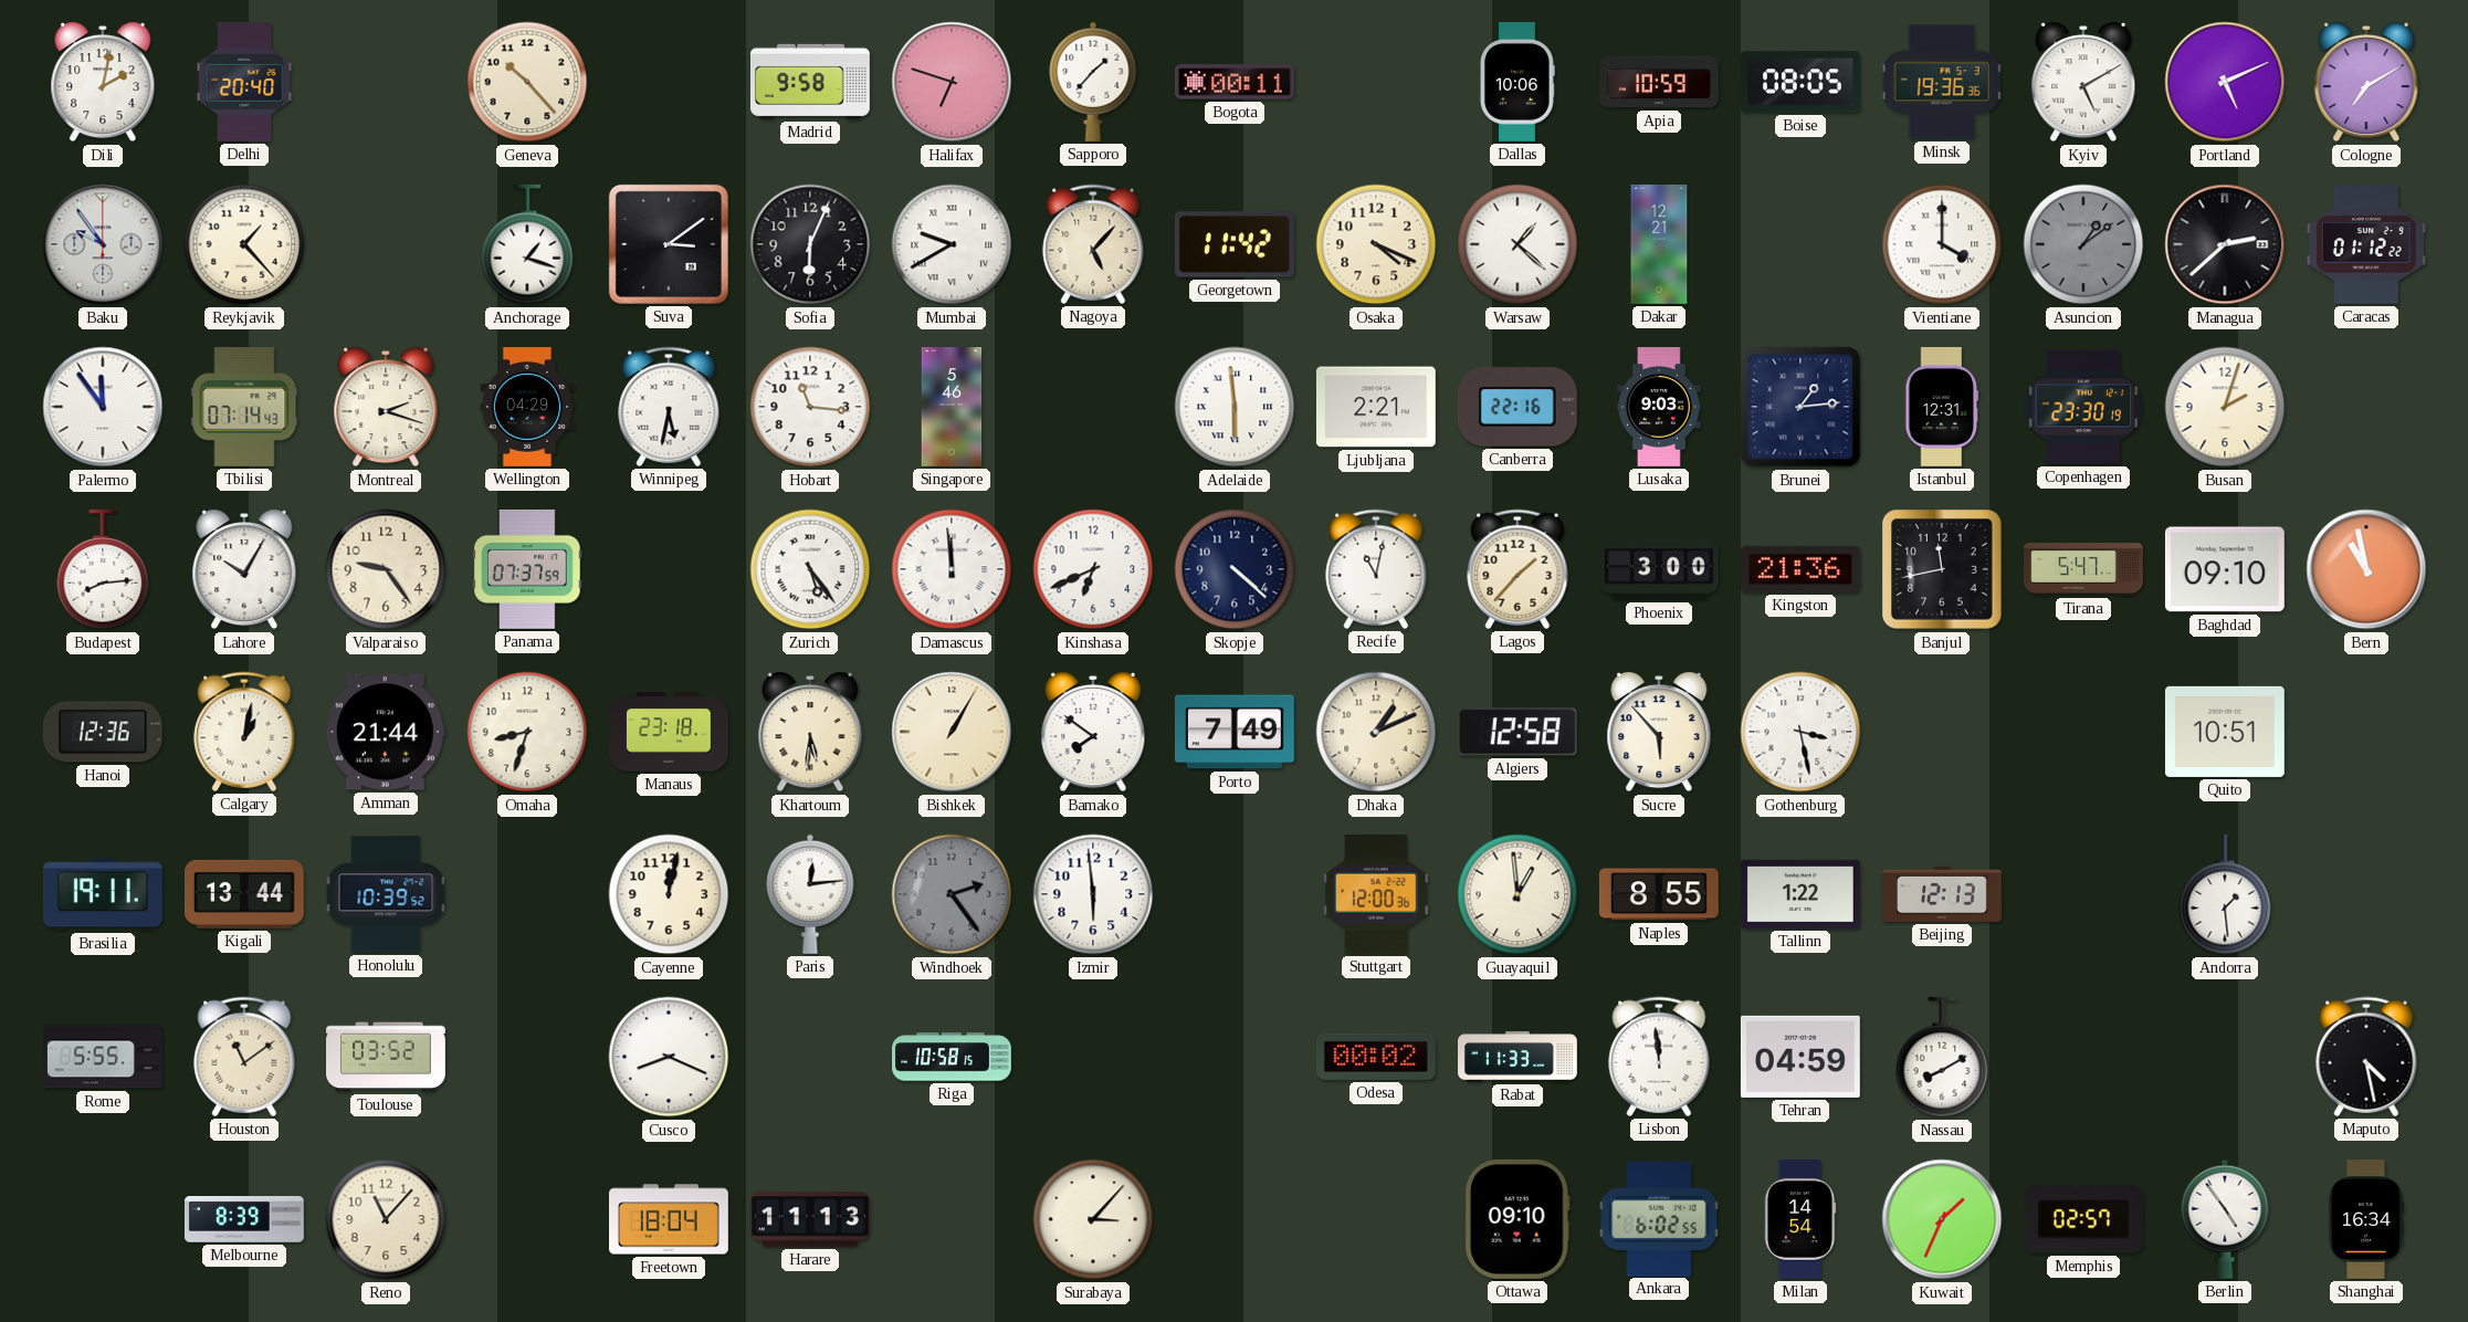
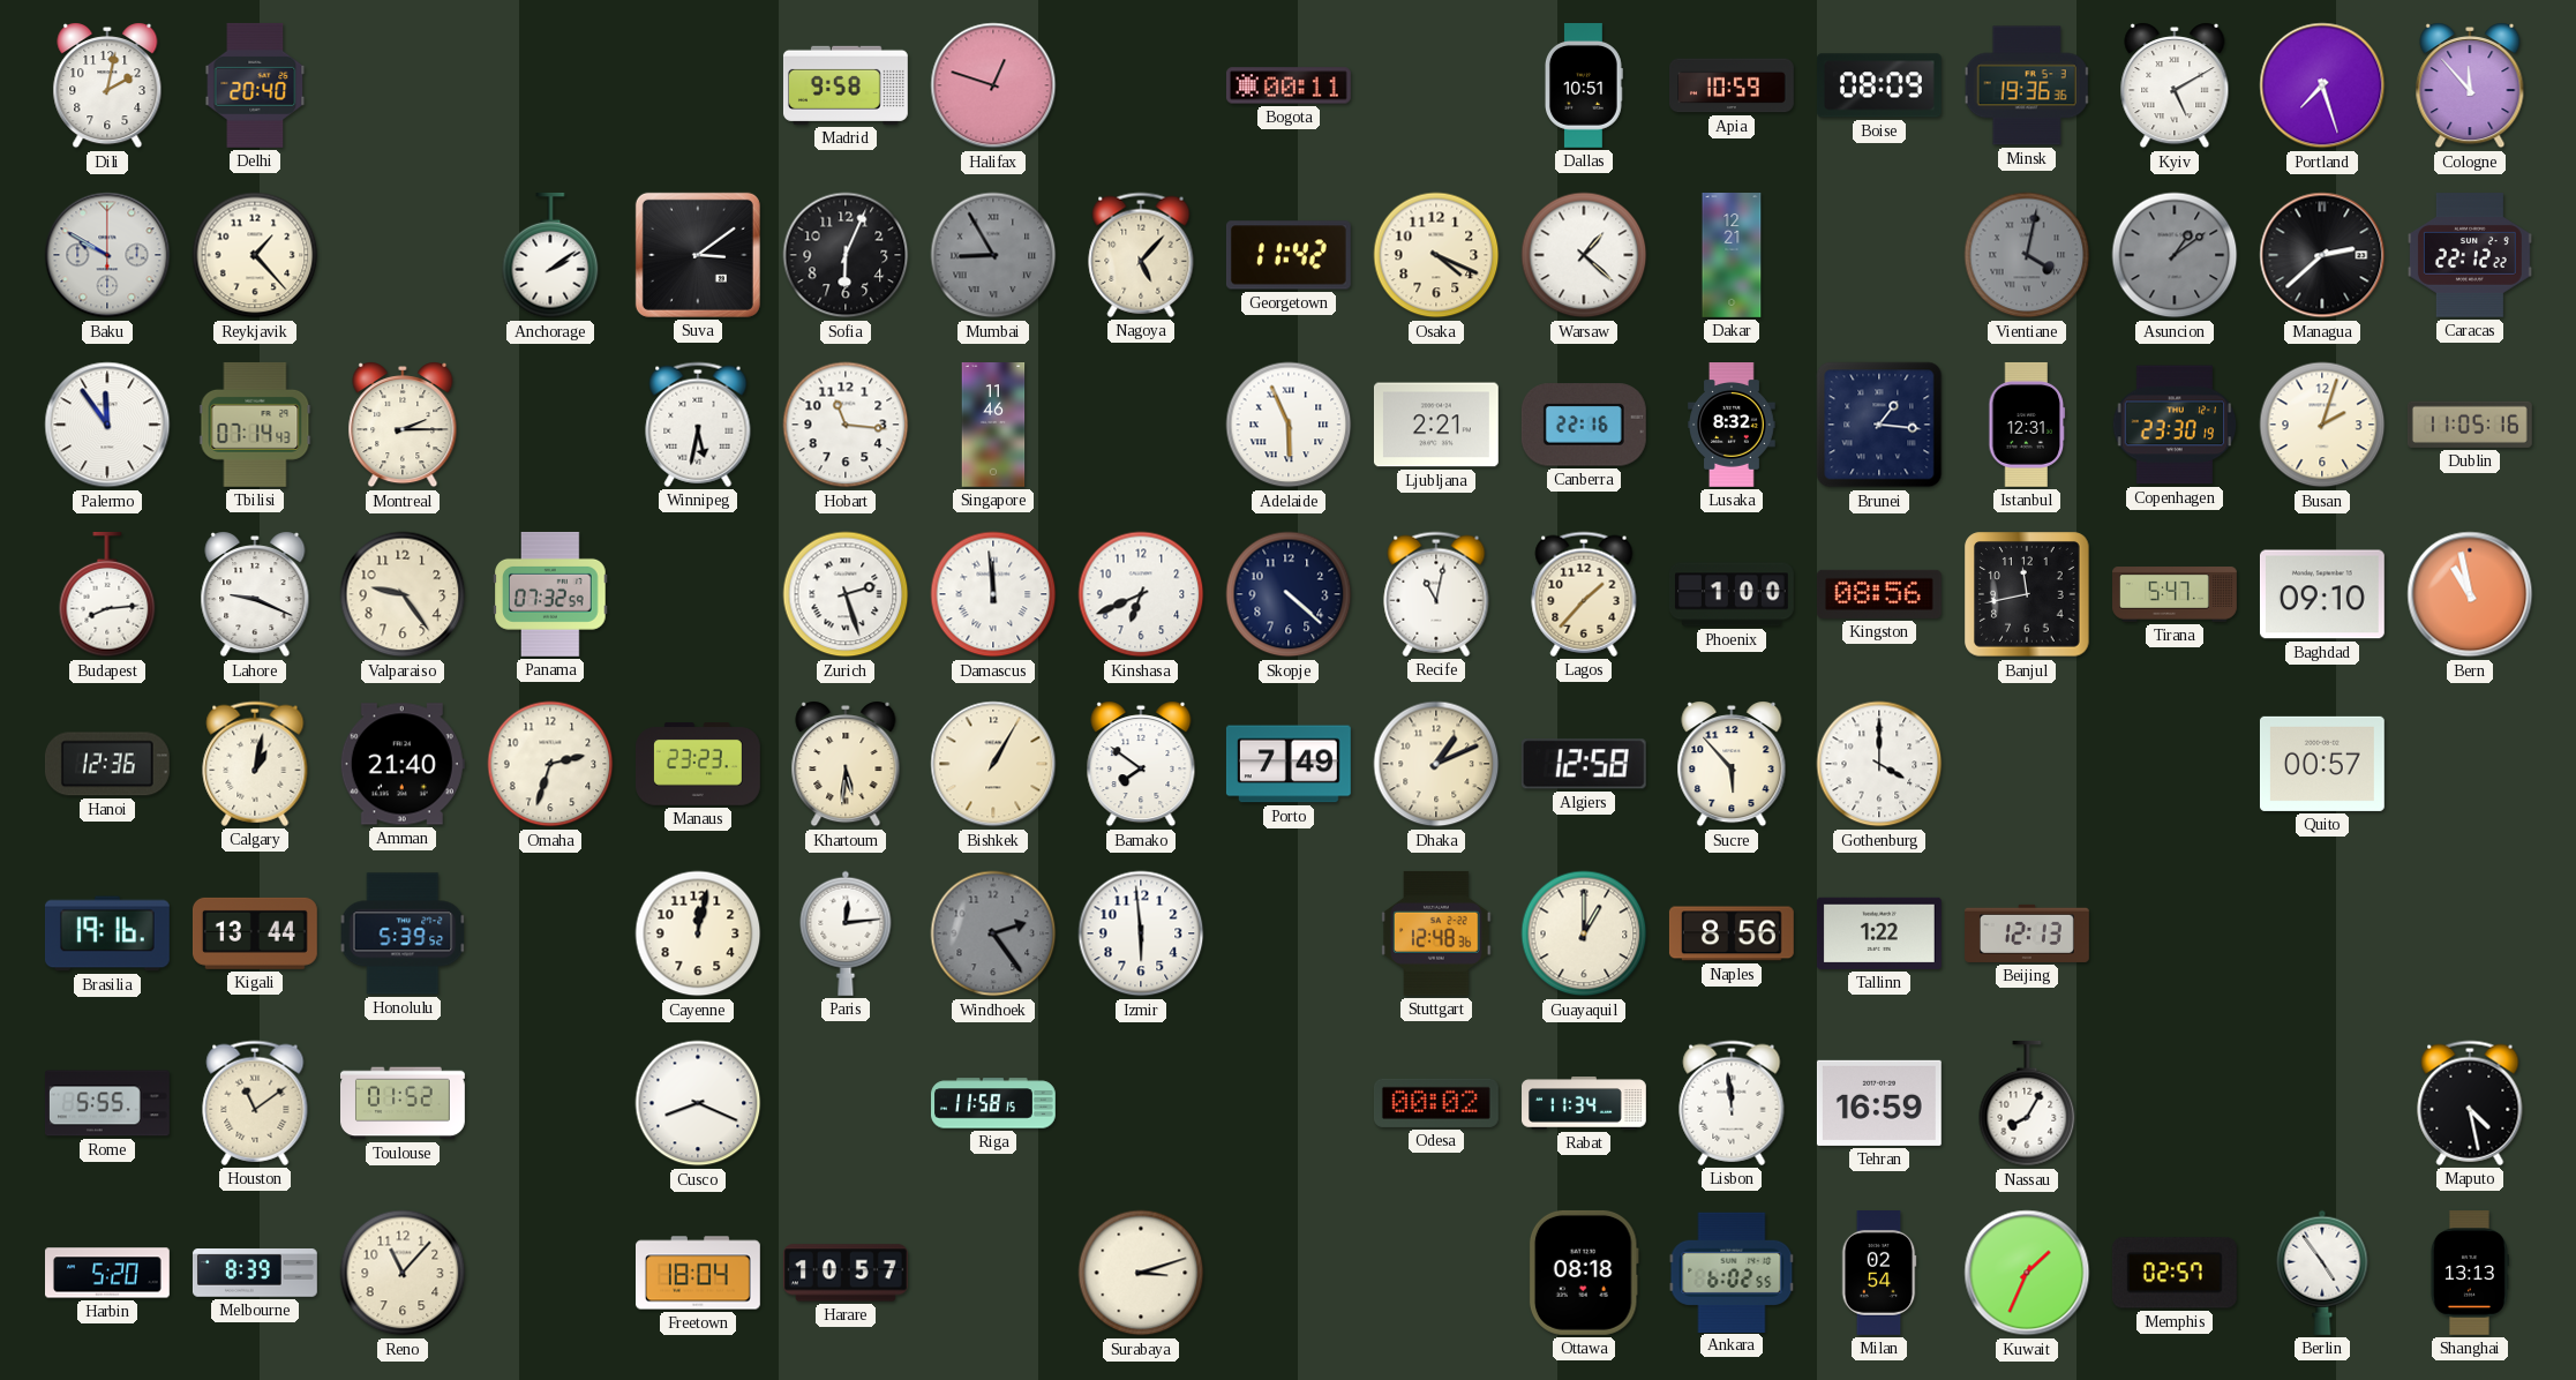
Geneva: 10:23 -> none
Halifax: 6:48 -> 12:48
Sapporo: 1:37 -> none
Dallas: 10:06 -> 10:51
Boise: 08:05 -> 08:09
Portland: 5:11 -> 7:27
Cologne: 7:10 -> 11:53
Baku: 9:54 -> 9:50
Anchorage: 1:18 -> 2:09
Mumbai: 9:40 -> 8:55
Mumbai dial: white -> grey
Vientiane: 4:00 -> 4:02
Vientiane dial: white -> grey
Caracas: 01:12 -> 22:12
Montreal: 2:18 -> 2:15
Wellington: 04:29 -> none
Singapore: 5:46 -> 11:46
Adelaide: 5:59 -> 5:56
Lusaka: 9:03 -> 8:32
Brunei: 1:14 -> 1:16
Dublin: none -> 11:05
Lahore: 10:05 -> 9:19
Panama: 07:37 -> 07:32
Zurich: 5:24 -> 2:27
Phoenix: 3:00 -> 1:00
Kingston: 21:36 -> 08:56
Amman: 21:44 -> 21:40
Omaha: 8:33 -> 2:33
Manaus: 23:18 -> 23:23
Gothenburg: 3:28 -> 4:00
Quito: 10:51 -> 00:57
Brasilia: 19:11 -> 19:16
Honolulu: 10:39 -> 5:39
Stuttgart: 12:00 -> 12:48
Guayaquil: 12:59 -> 1:00
Naples: 8:55 -> 8:56
Andorra: 1:29 -> none
Toulouse: 03:52 -> 01:52
Riga: 10:58 -> 11:58
Rabat: 11:33 -> 11:34
Tehran: 04:59 -> 16:59
Nassau: 8:10 -> 8:05
Harbin: none -> 5:20
Harare: 11:13 -> 10:57
Surabaya: 3:07 -> 3:12
Ottawa: 09:10 -> 08:18
Milan: 14:54 -> 02:54
Shanghai: 16:34 -> 13:13
